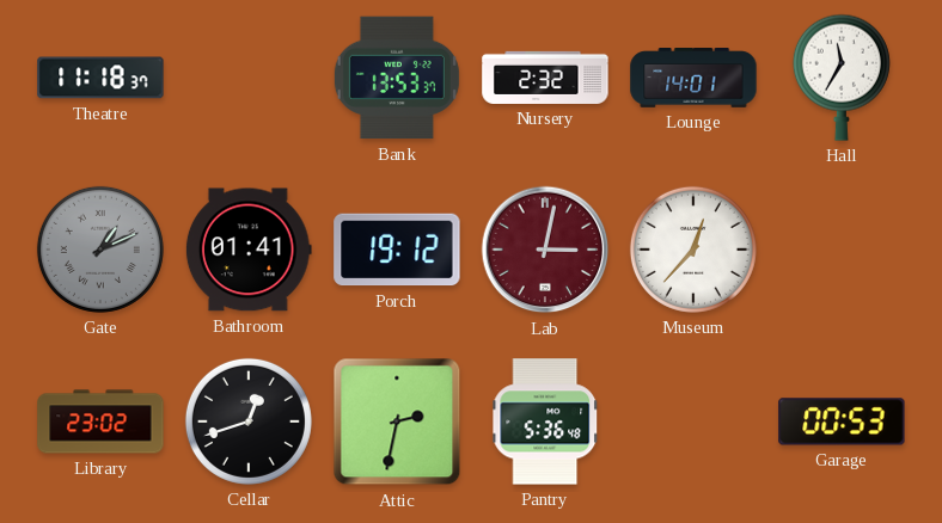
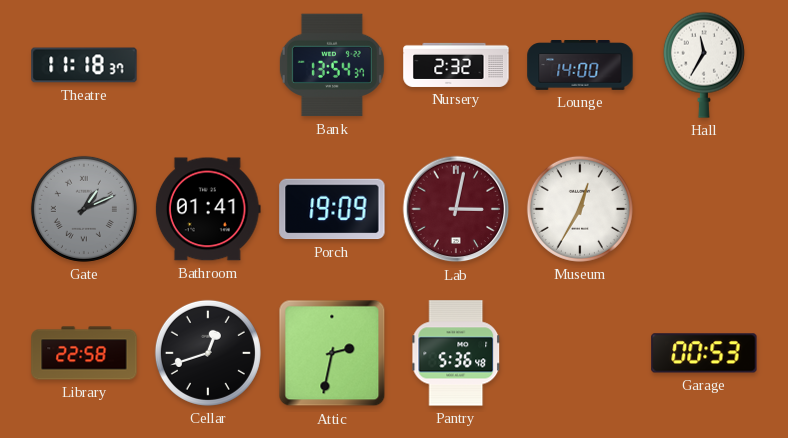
Bank: 13:53 -> 13:54
Lounge: 14:01 -> 14:00
Porch: 19:12 -> 19:09
Museum: 12:37 -> 12:35
Library: 23:02 -> 22:58
